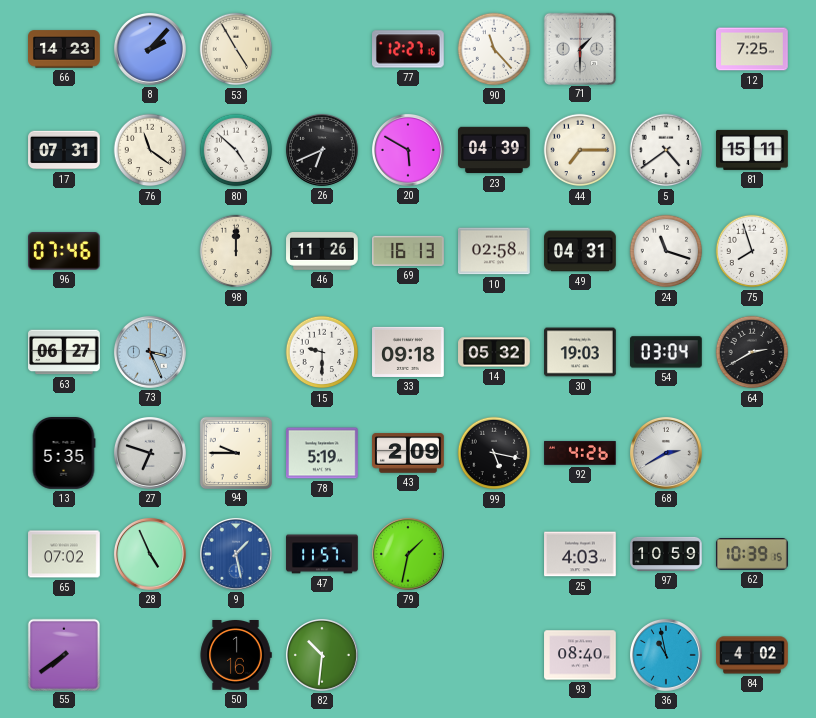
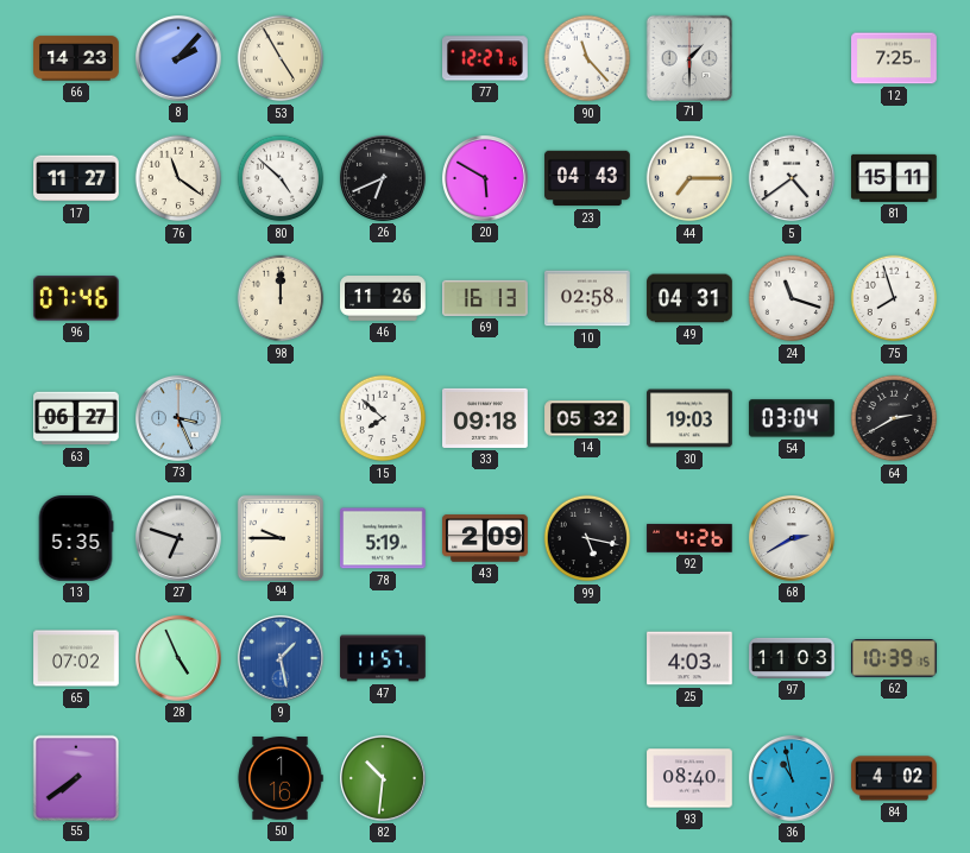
17: 07:31 -> 11:27
23: 04:39 -> 04:43
15: 9:30 -> 7:52
79: 1:32 -> none
97: 10:59 -> 11:03
